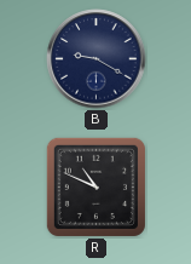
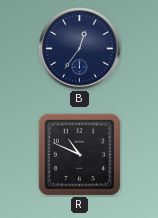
B: 9:20 -> 12:36
